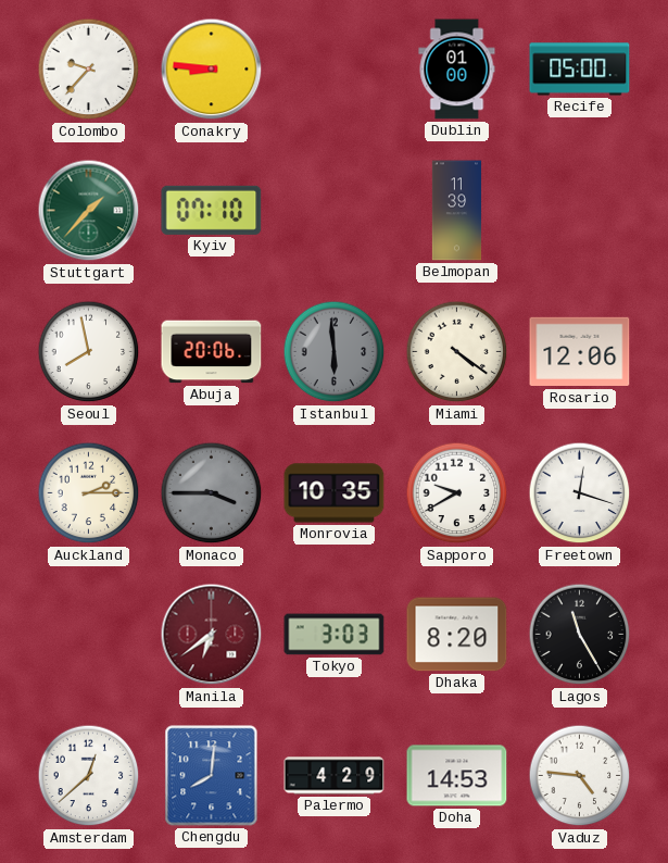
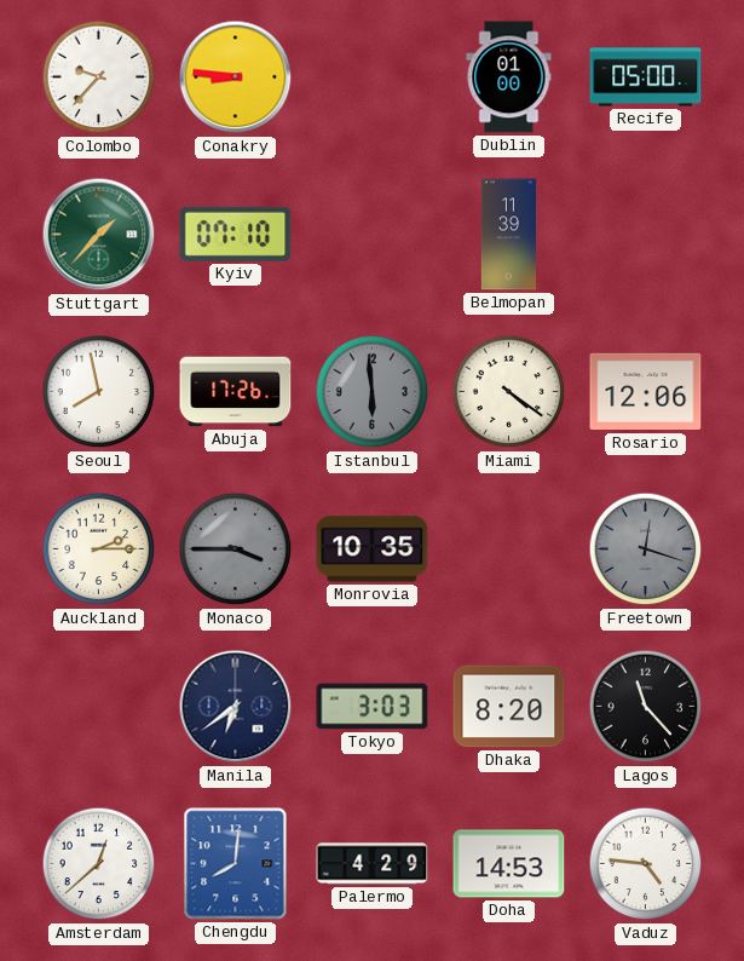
Abuja: 20:06 -> 17:26
Sapporo: 9:40 -> none
Freetown dial: white -> grey
Manila dial: burgundy -> navy
Lagos: 11:25 -> 11:23
